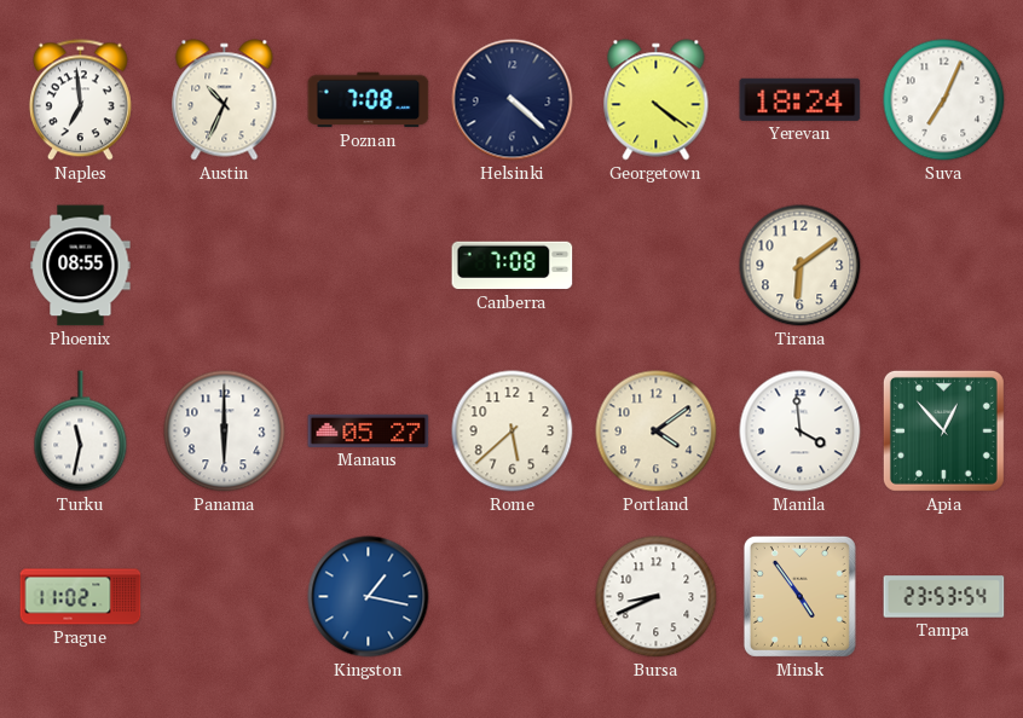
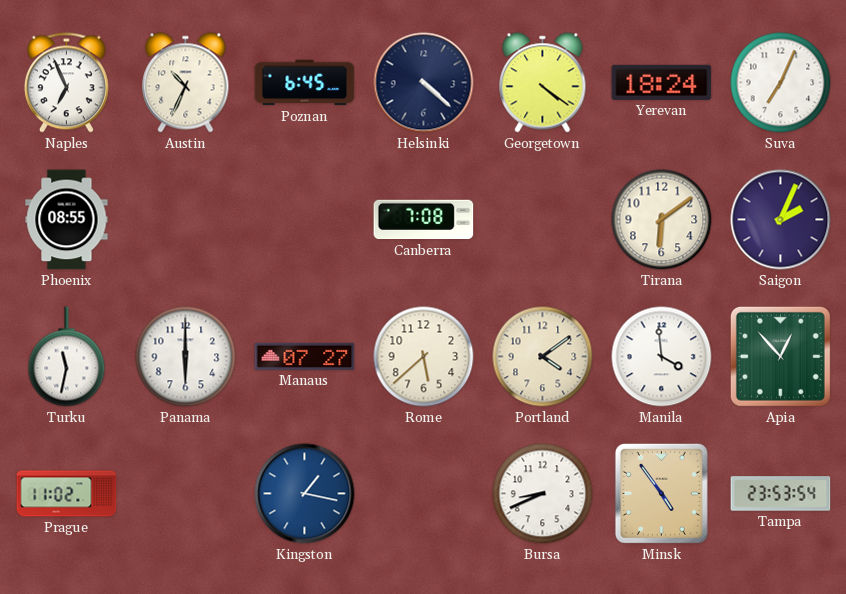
Naples: 6:59 -> 6:56
Poznan: 7:08 -> 6:45
Saigon: none -> 2:04
Manaus: 05:27 -> 07:27
